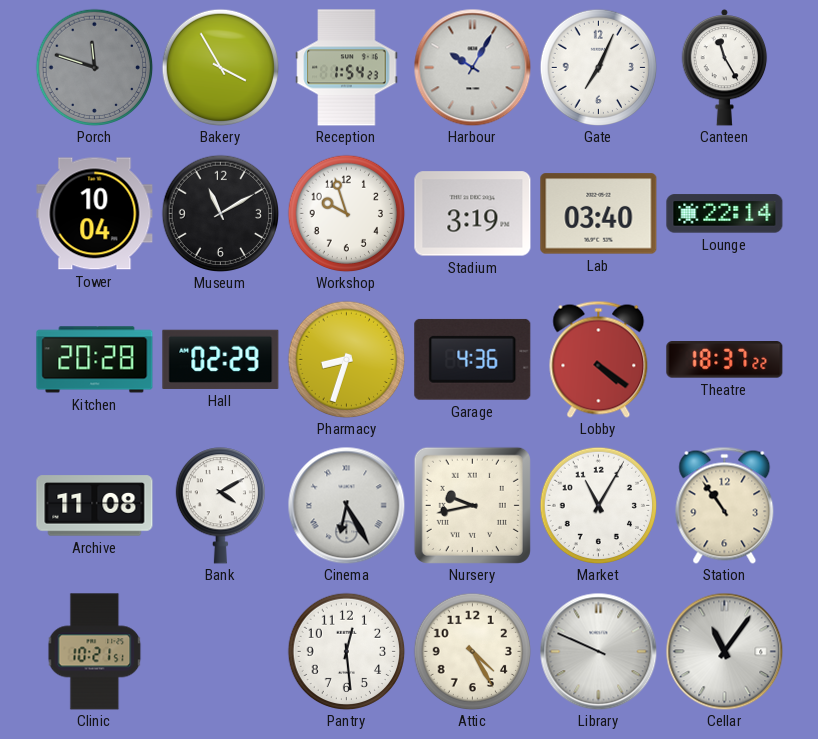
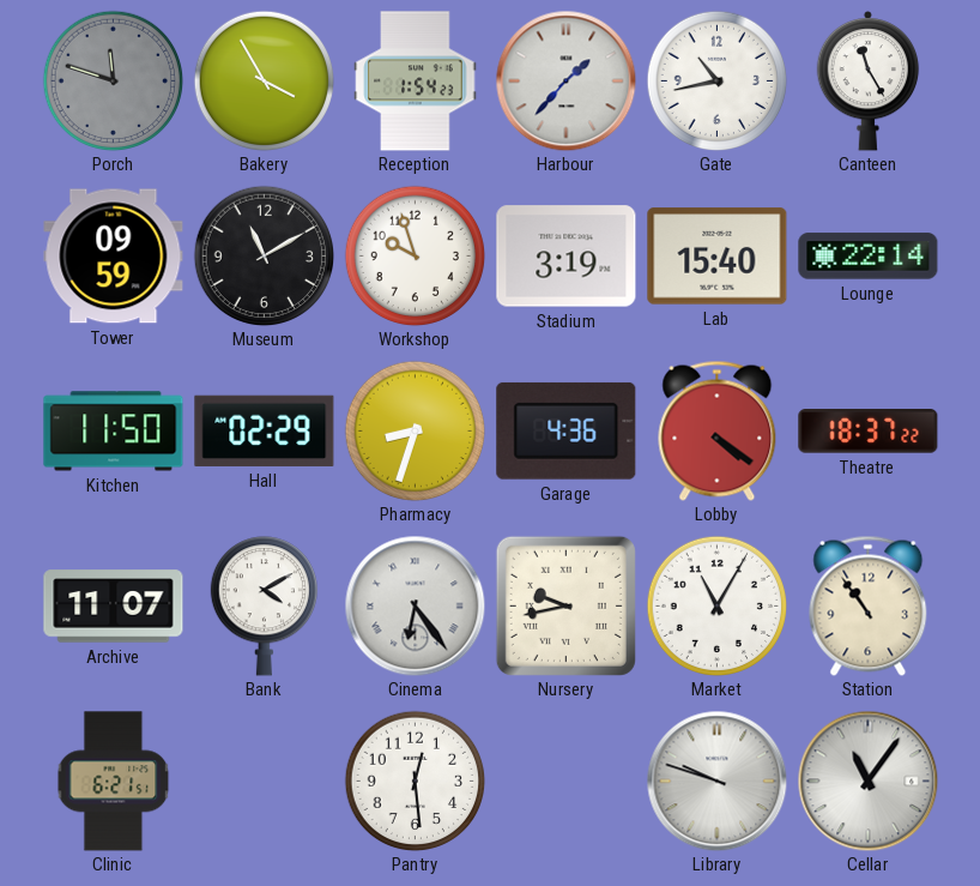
Harbour: 10:05 -> 1:37
Gate: 7:04 -> 10:43
Tower: 10:04 -> 09:59
Lab: 03:40 -> 15:40
Kitchen: 20:28 -> 11:50
Archive: 11:08 -> 11:07
Cinema: 6:25 -> 6:24
Clinic: 10:21 -> 6:21
Attic: 4:25 -> none
Library: 9:49 -> 9:48
